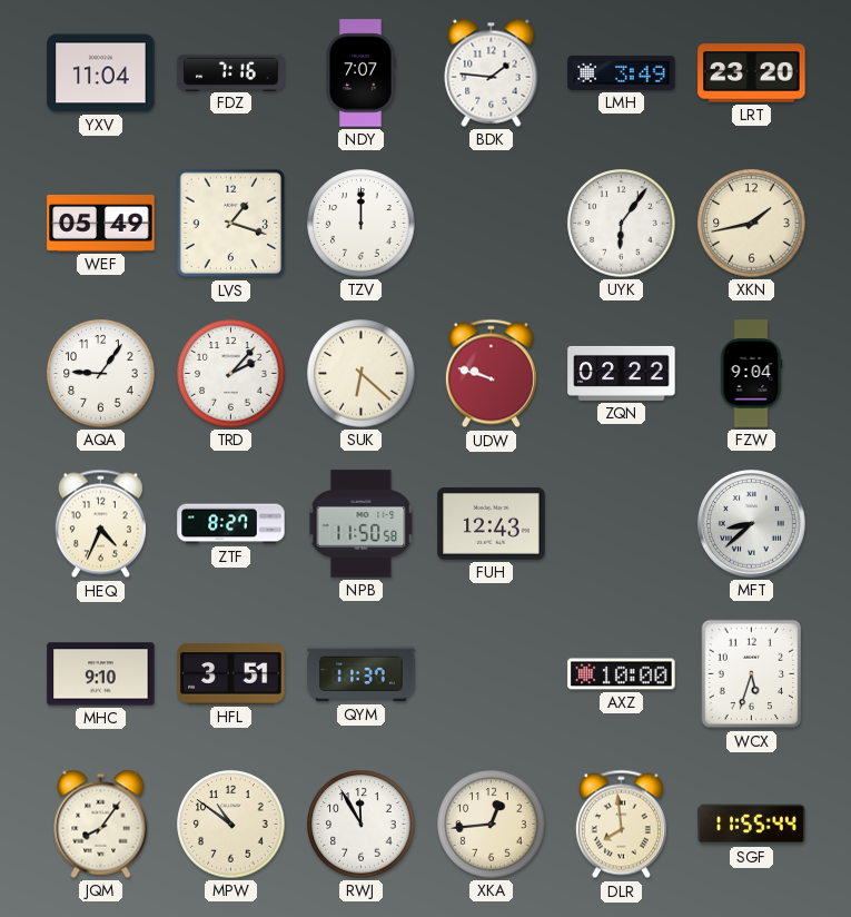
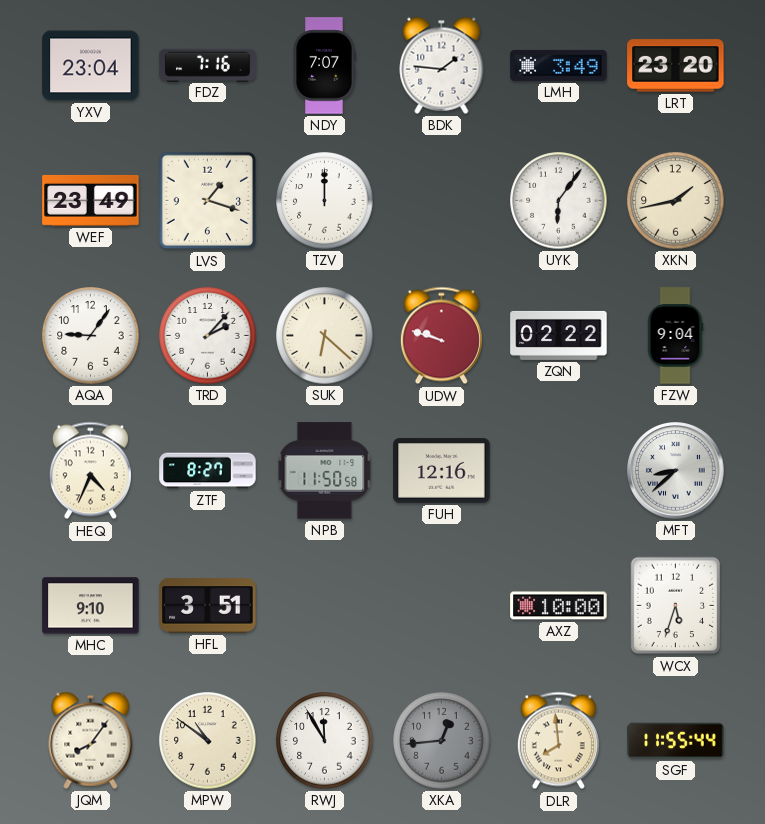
YXV: 11:04 -> 23:04
WEF: 05:49 -> 23:49
FUH: 12:43 -> 12:16
QYM: 11:37 -> none
XKA dial: cream -> grey
